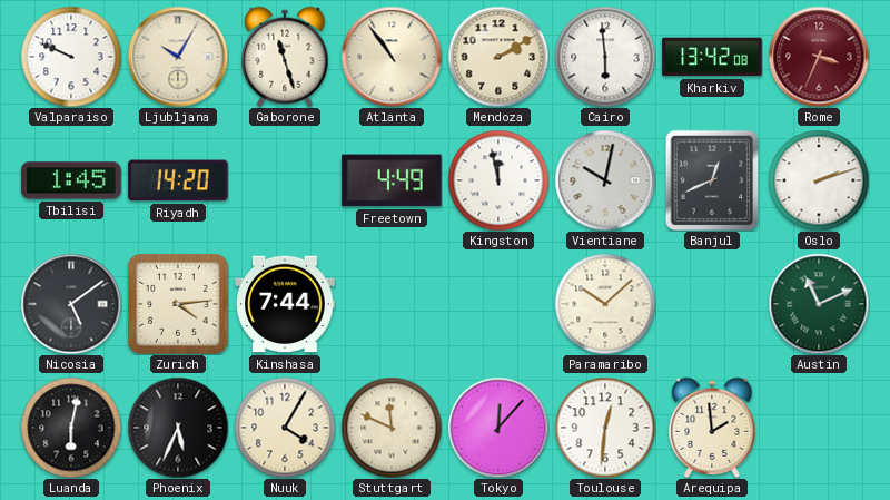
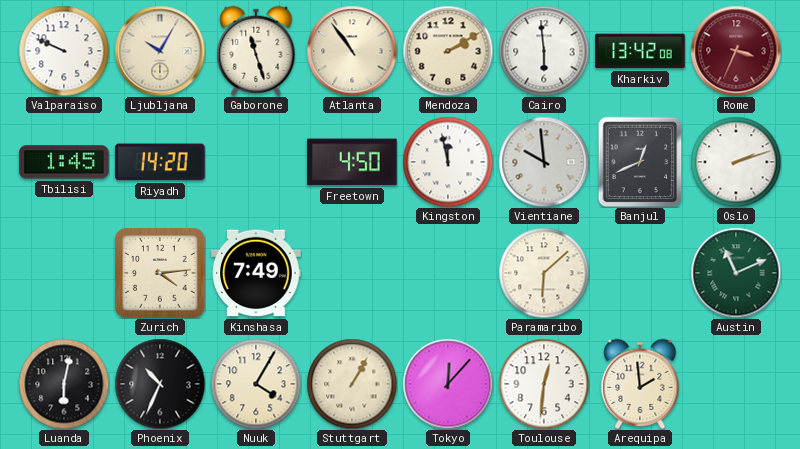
Freetown: 4:49 -> 4:50
Vientiane: 10:02 -> 9:59
Nicosia: 5:09 -> none
Kinshasa: 7:44 -> 7:49
Paramaribo: 10:08 -> 6:08
Phoenix: 5:34 -> 10:34
Stuttgart: 11:49 -> 1:05
